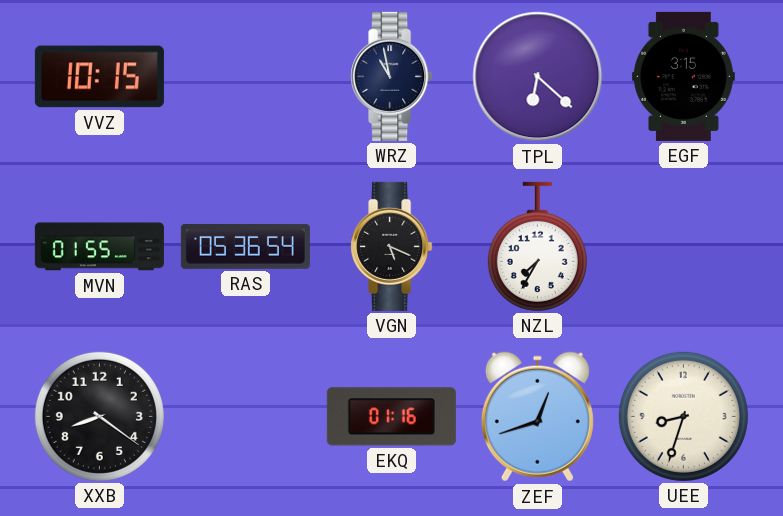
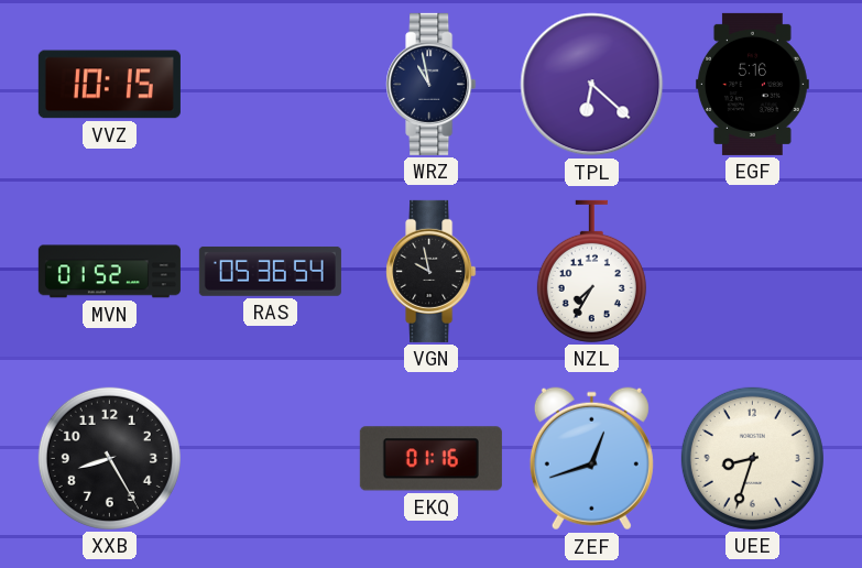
EGF: 3:15 -> 5:16
MVN: 01:55 -> 01:52
VGN: 5:19 -> 9:58
XXB: 8:21 -> 8:25
